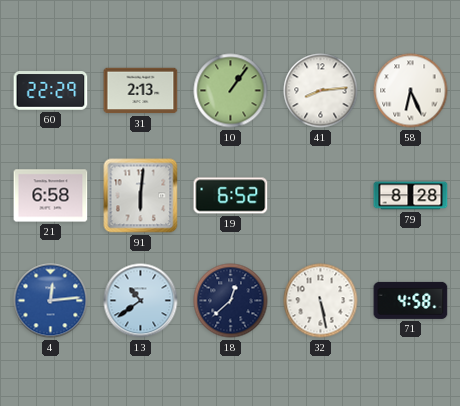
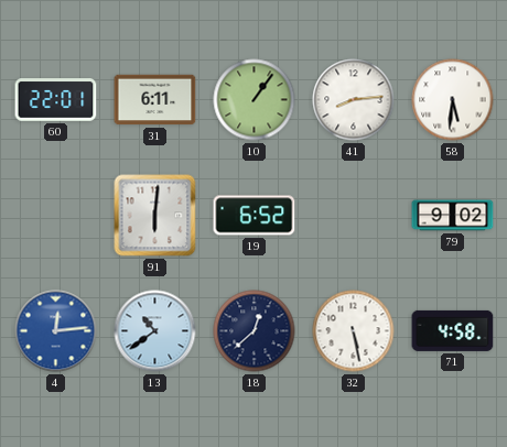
60: 22:29 -> 22:01
31: 2:13 -> 6:11
58: 6:26 -> 5:31
21: 6:58 -> none
79: 8:28 -> 9:02
